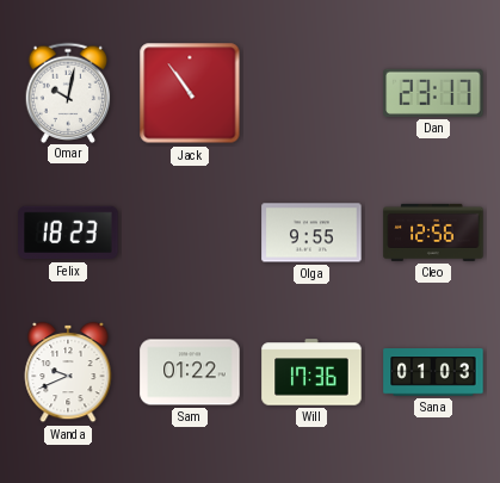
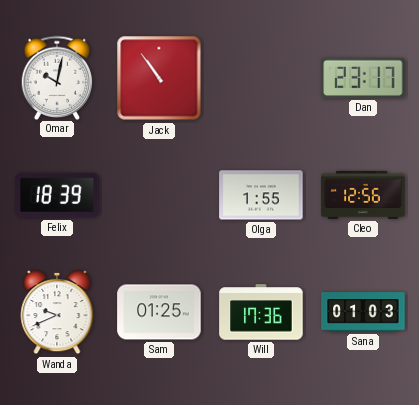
Felix: 18:23 -> 18:39
Olga: 9:55 -> 1:55
Sam: 01:22 -> 01:25
